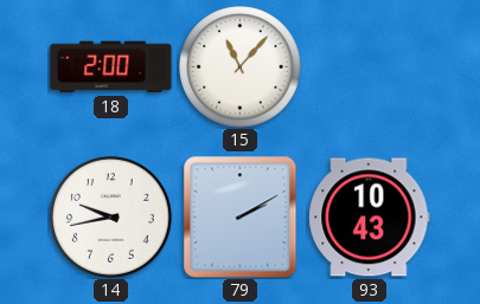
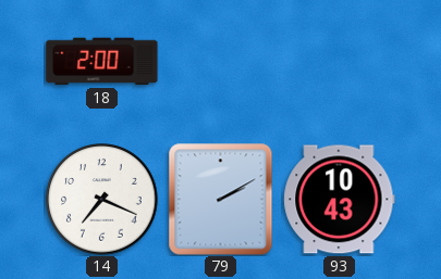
15: 11:07 -> none
14: 9:43 -> 7:19
